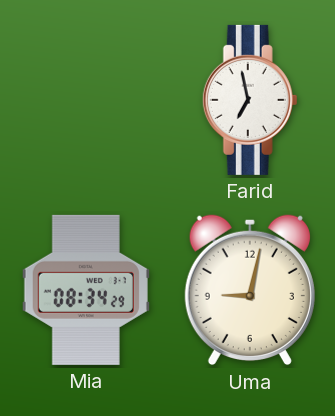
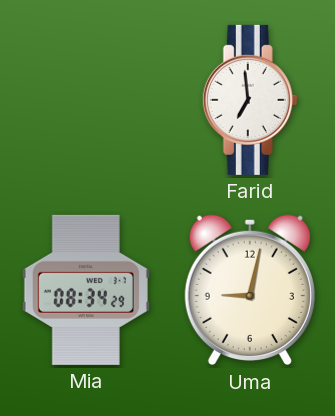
Farid: 6:58 -> 6:59
